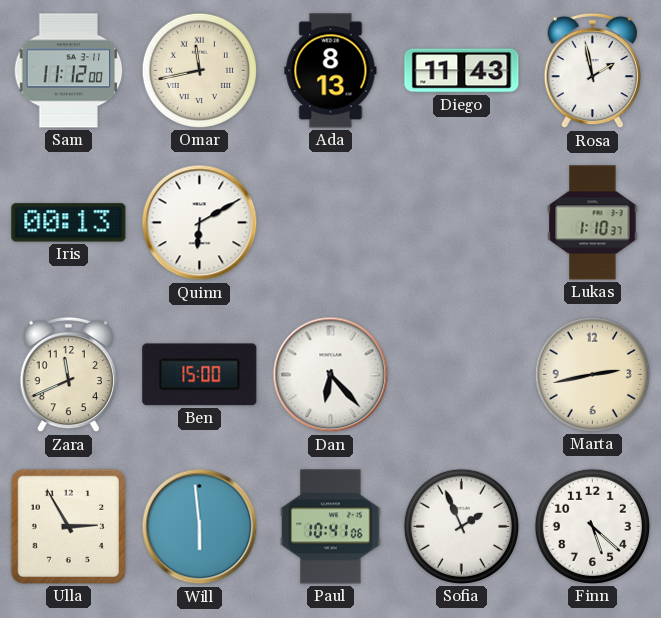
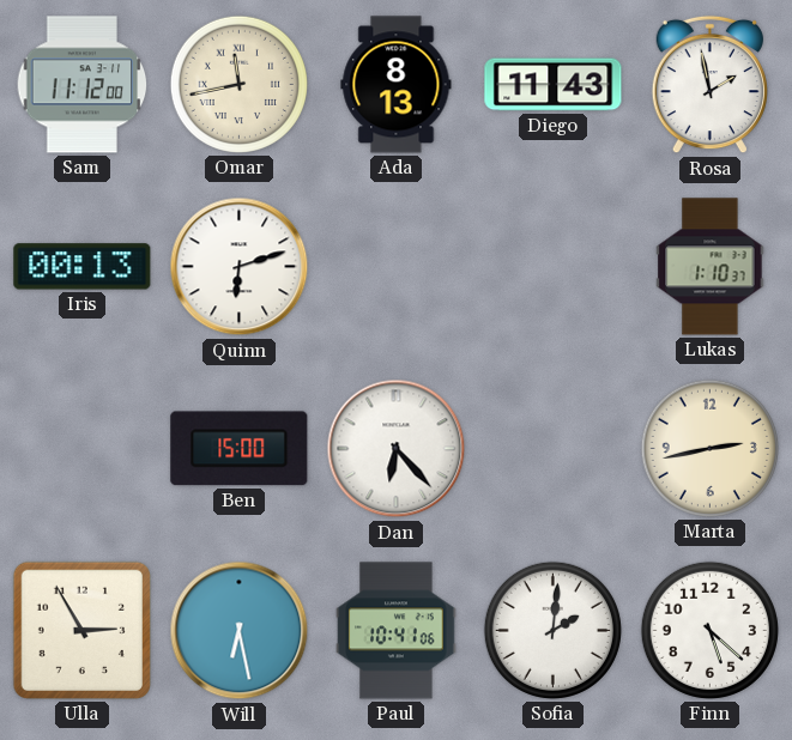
Quinn: 6:10 -> 6:12
Zara: 11:41 -> none
Will: 5:59 -> 6:28
Sofia: 1:56 -> 2:01
